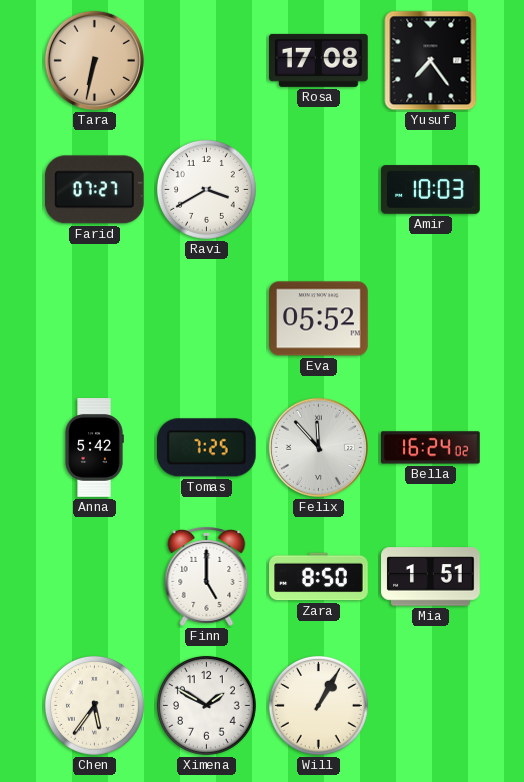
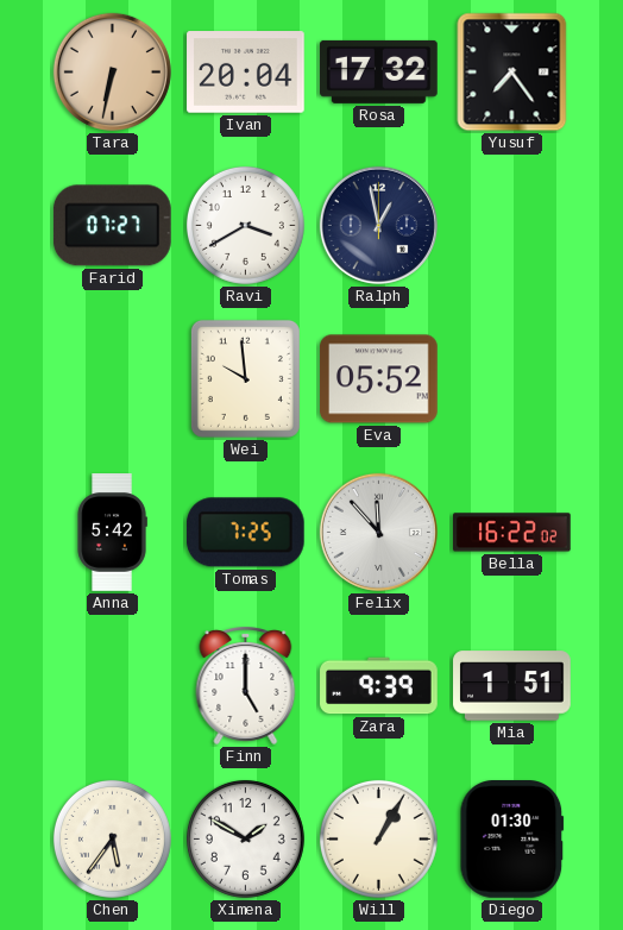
Ivan: none -> 20:04
Rosa: 17:08 -> 17:32
Ralph: none -> 12:58
Amir: 10:03 -> none
Wei: none -> 9:59
Bella: 16:24 -> 16:22
Zara: 8:50 -> 9:39
Diego: none -> 01:30
